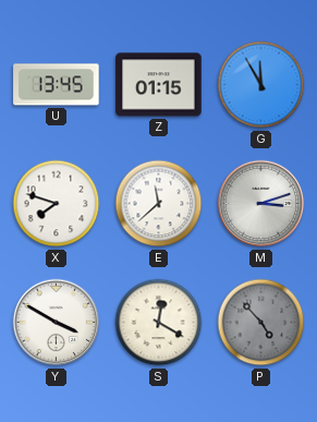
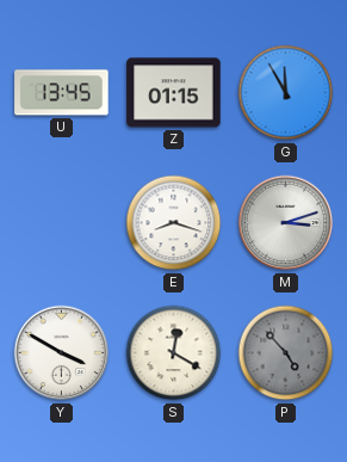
X: 7:48 -> none
E: 11:38 -> 8:18
